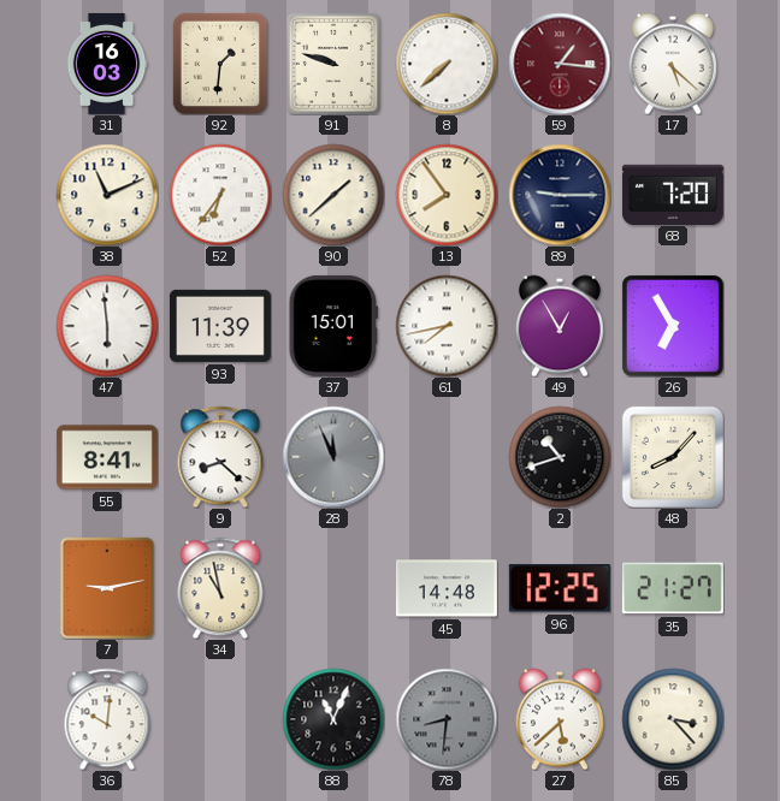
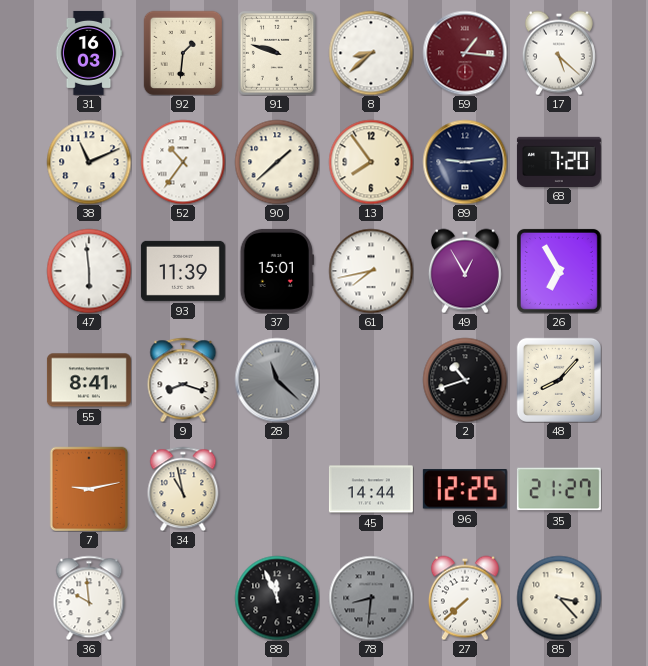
8: 7:38 -> 8:38
52: 6:36 -> 10:36
89: 9:15 -> 9:14
9: 8:22 -> 8:18
28: 11:56 -> 11:22
45: 14:48 -> 14:44
36: 10:01 -> 9:59
88: 11:04 -> 11:56
27: 5:38 -> 7:38
